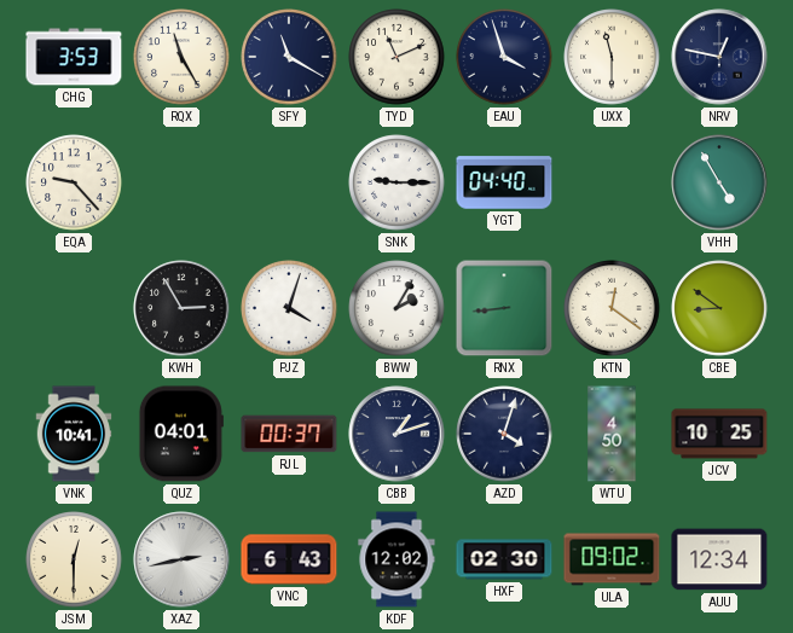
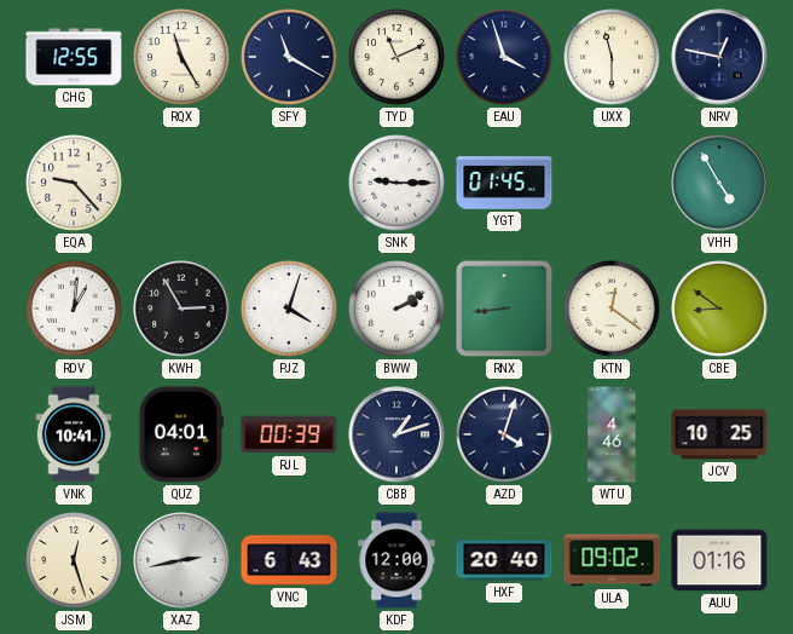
CHG: 3:53 -> 12:55
YGT: 04:40 -> 01:45
RDV: none -> 1:01
BWW: 2:05 -> 2:10
RJL: 00:37 -> 00:39
WTU: 4:50 -> 4:46
JSM: 12:30 -> 12:27
KDF: 12:02 -> 12:00
HXF: 02:30 -> 20:40
AUU: 12:34 -> 01:16
